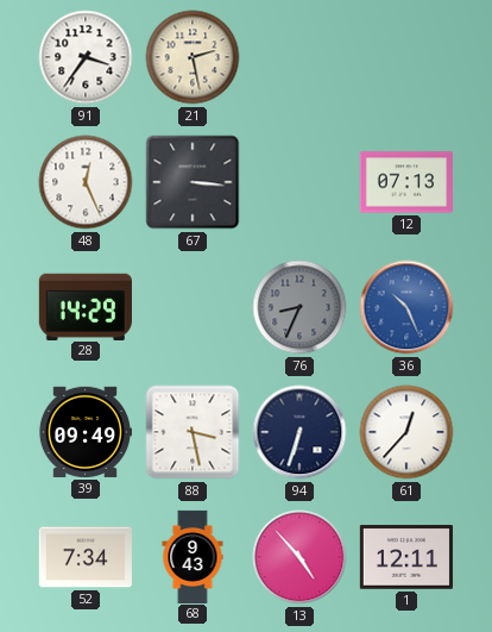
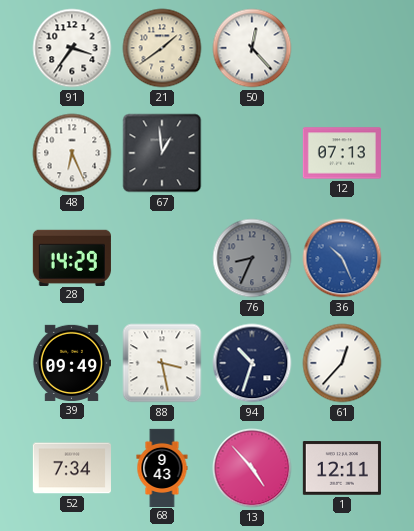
21: 2:28 -> 1:39
50: none -> 12:23
48: 12:26 -> 6:26
67: 3:16 -> 12:59
94: 6:33 -> 10:33
